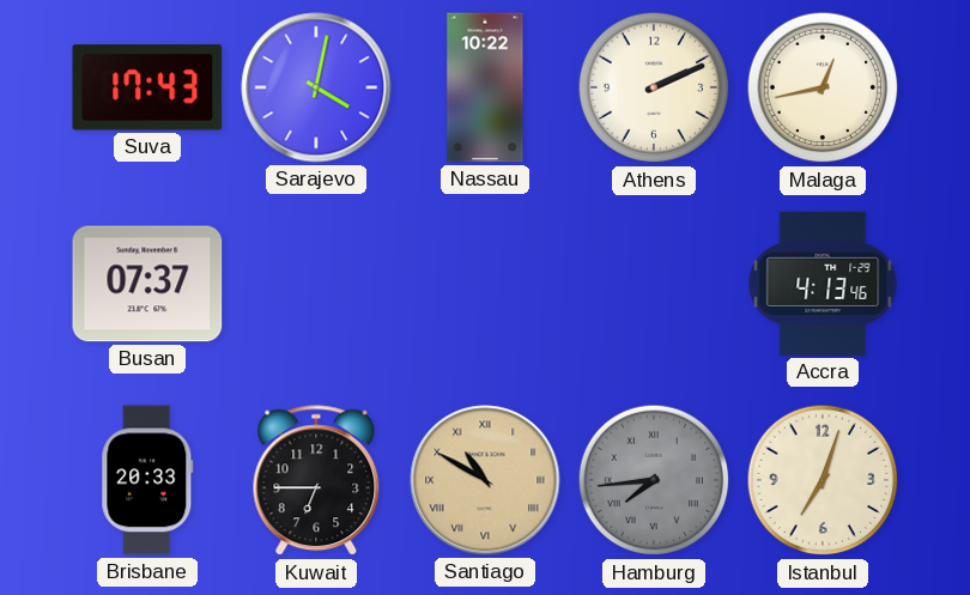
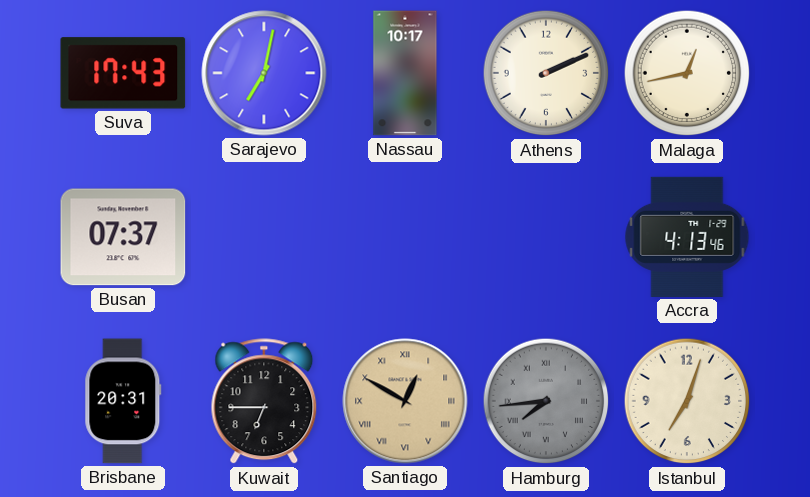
Sarajevo: 4:02 -> 7:02
Nassau: 10:22 -> 10:17
Brisbane: 20:33 -> 20:31
Santiago: 10:50 -> 12:50
